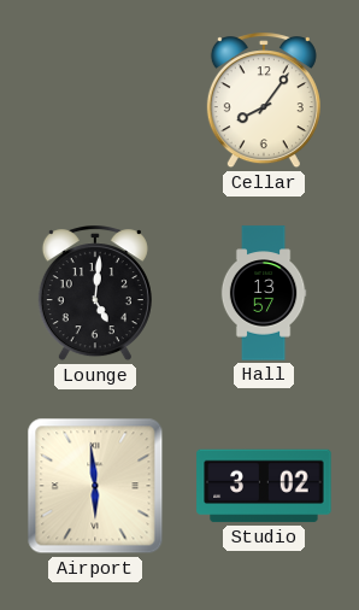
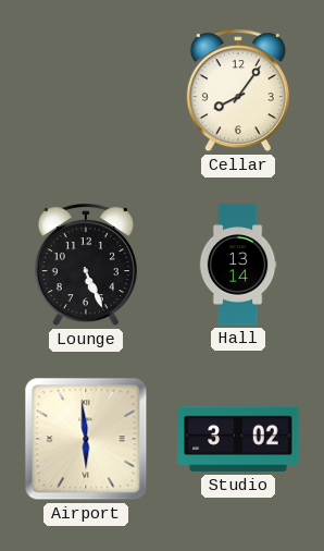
Lounge: 5:01 -> 5:26
Hall: 13:57 -> 13:14
